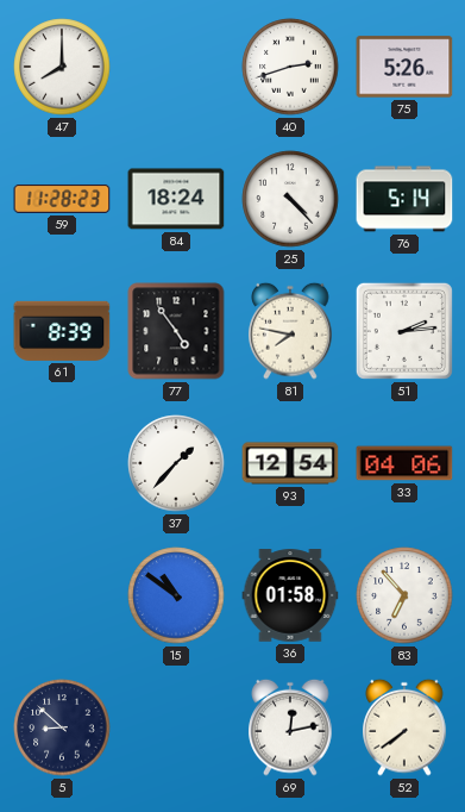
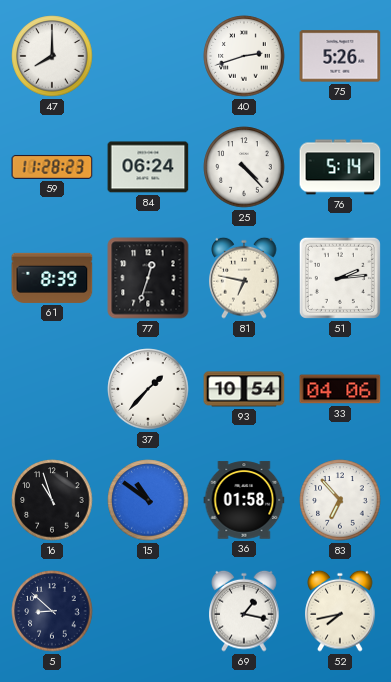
84: 18:24 -> 06:24
77: 4:54 -> 12:33
81: 7:47 -> 6:47
93: 12:54 -> 10:54
16: none -> 10:57
69: 12:13 -> 1:17
52: 7:39 -> 7:43
